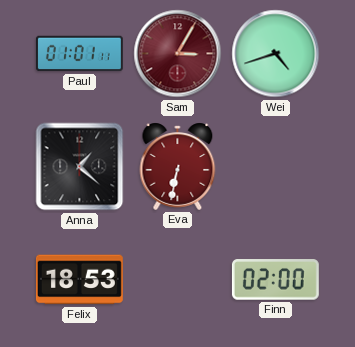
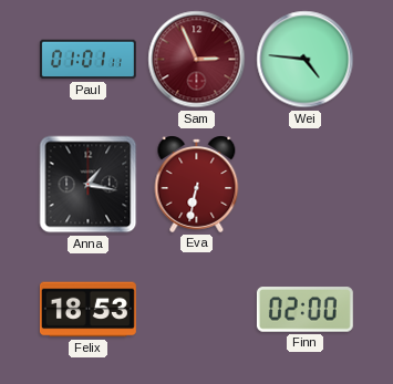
Sam: 3:05 -> 2:56
Wei: 4:42 -> 4:46
Anna: 1:22 -> 1:17
